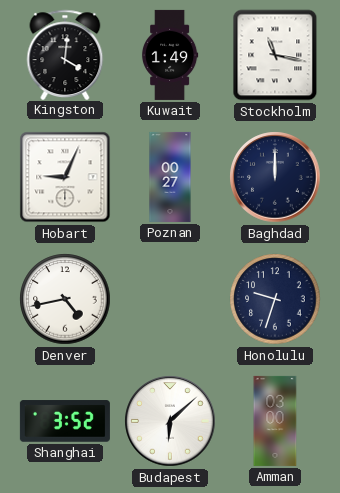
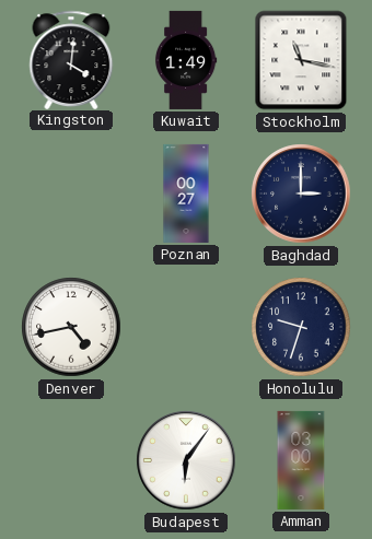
Hobart: 9:04 -> none
Baghdad: 12:00 -> 3:00
Shanghai: 3:52 -> none
Budapest: 6:08 -> 6:06
